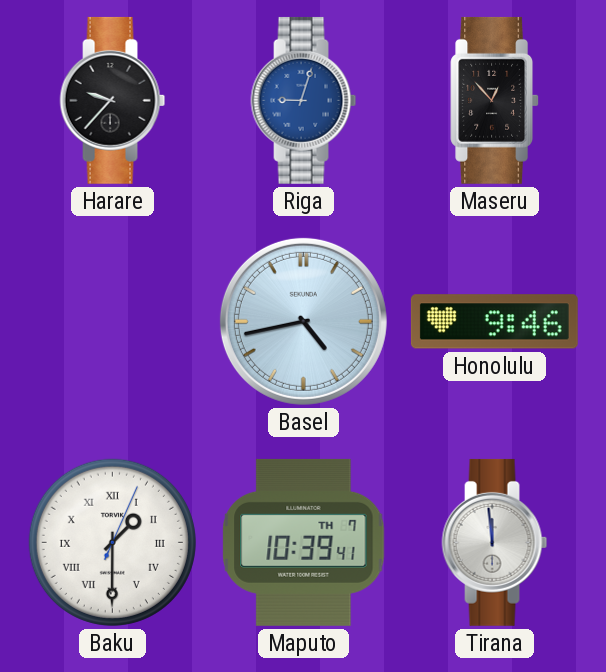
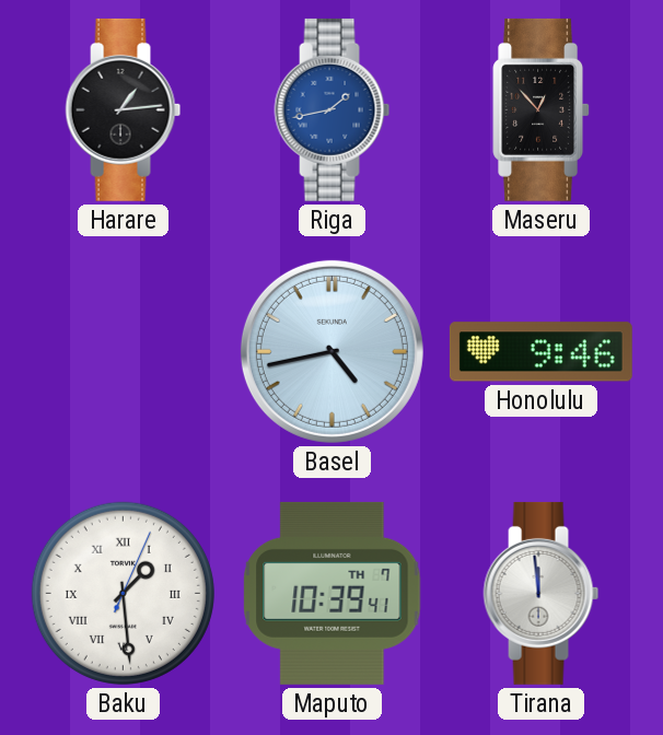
Harare: 9:37 -> 1:14
Riga: 9:03 -> 1:43
Baku: 1:30 -> 1:29
